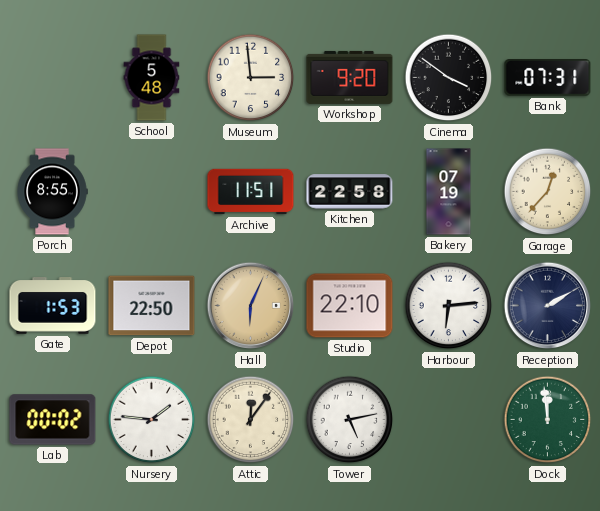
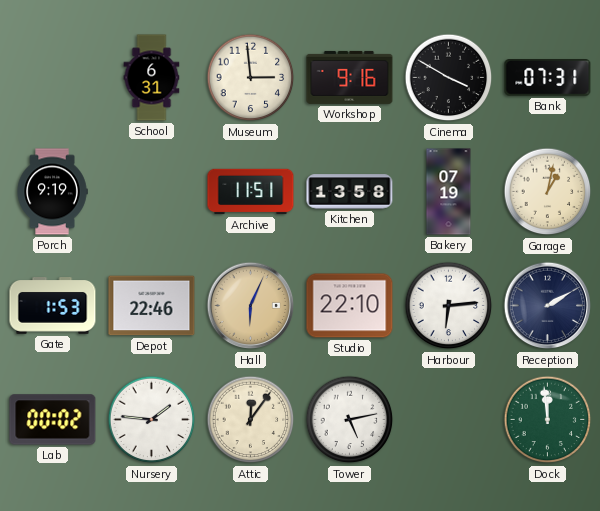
School: 5:48 -> 6:31
Workshop: 9:20 -> 9:16
Cinema: 3:51 -> 3:50
Porch: 8:55 -> 9:19
Kitchen: 22:58 -> 13:58
Garage: 12:37 -> 1:02
Depot: 22:50 -> 22:46
